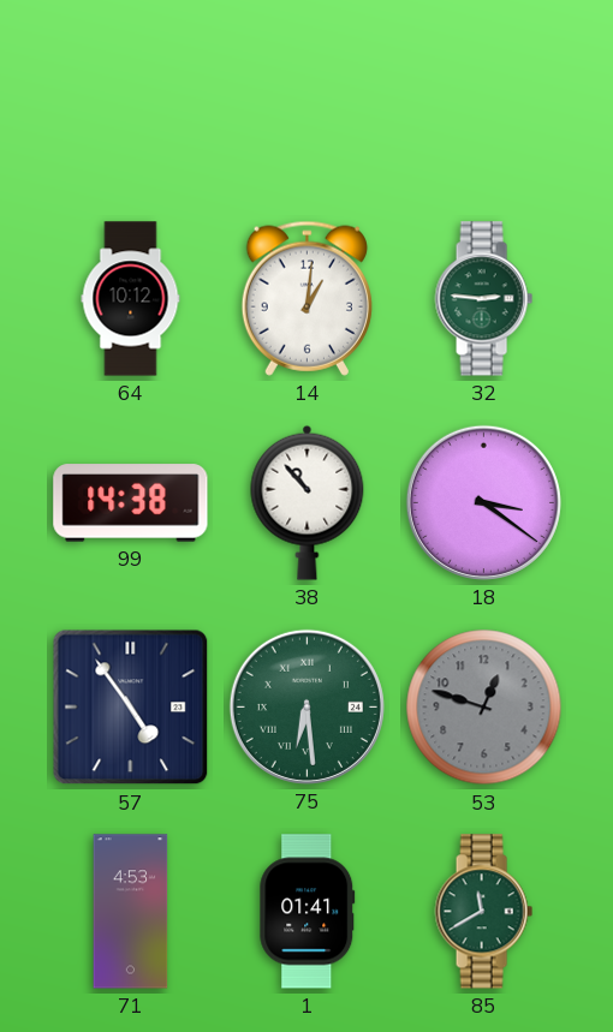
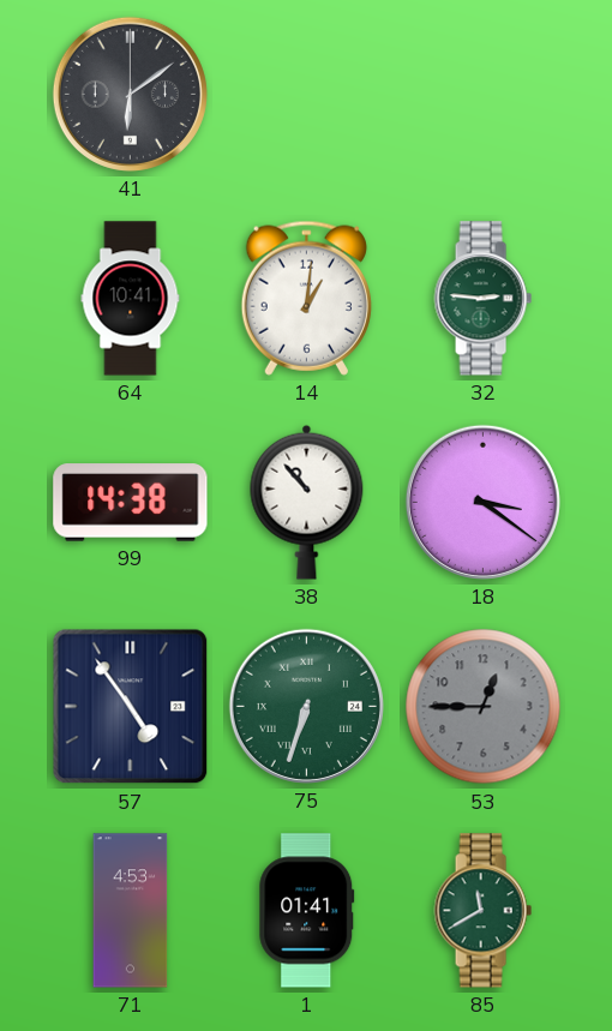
41: none -> 6:09
64: 10:12 -> 10:41
75: 6:29 -> 6:33
53: 12:48 -> 12:45
